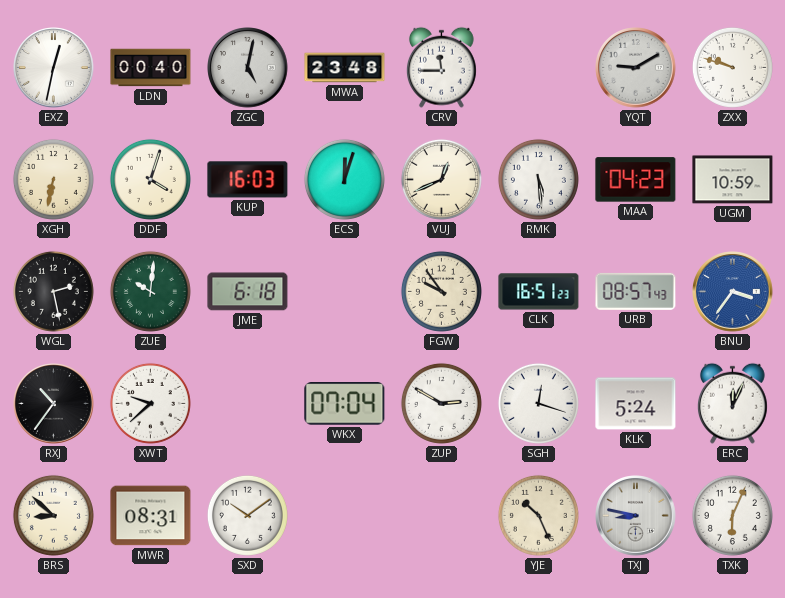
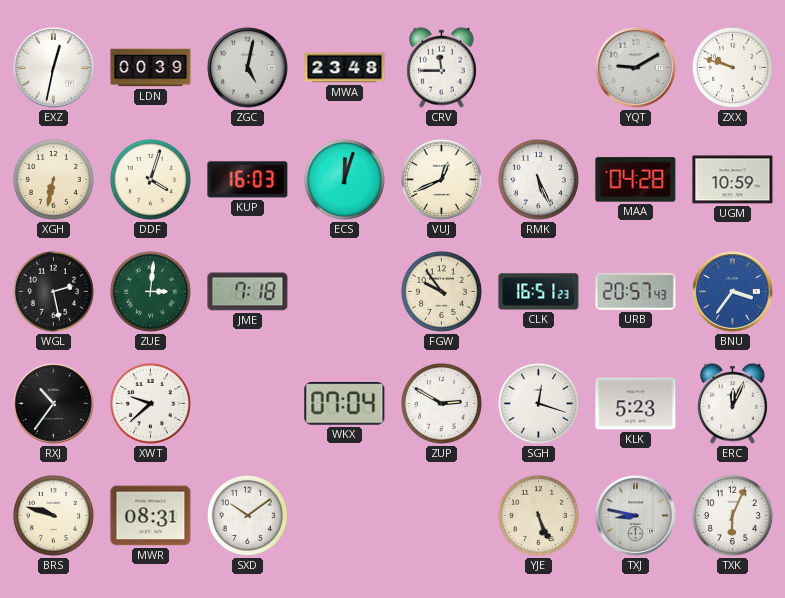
LDN: 00:40 -> 00:39
RMK: 5:29 -> 5:26
MAA: 04:23 -> 04:28
ZUE: 10:01 -> 3:01
JME: 6:18 -> 7:18
URB: 08:57 -> 20:57
KLK: 5:24 -> 5:23
BRS: 8:52 -> 9:48
YJE: 10:26 -> 5:26
